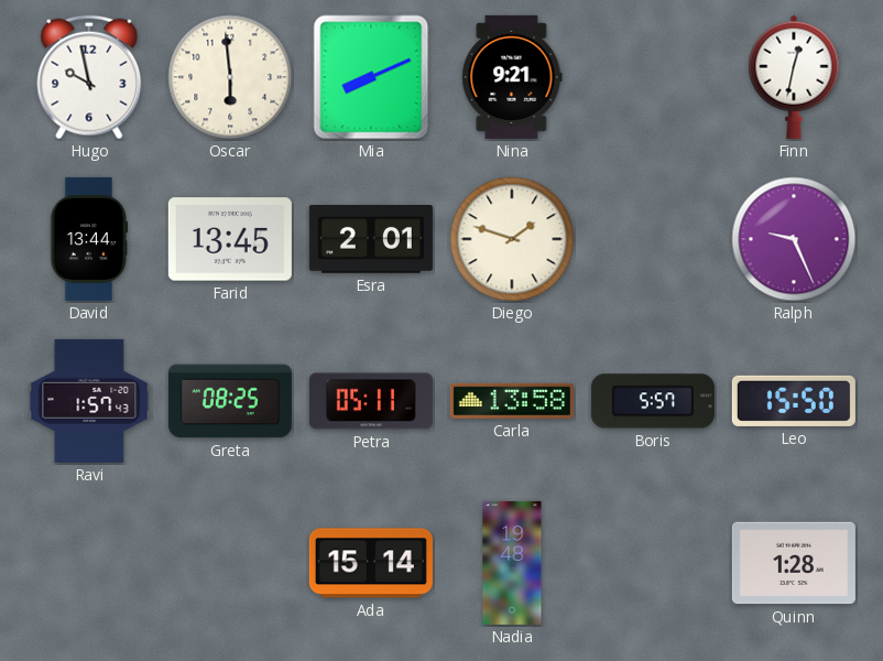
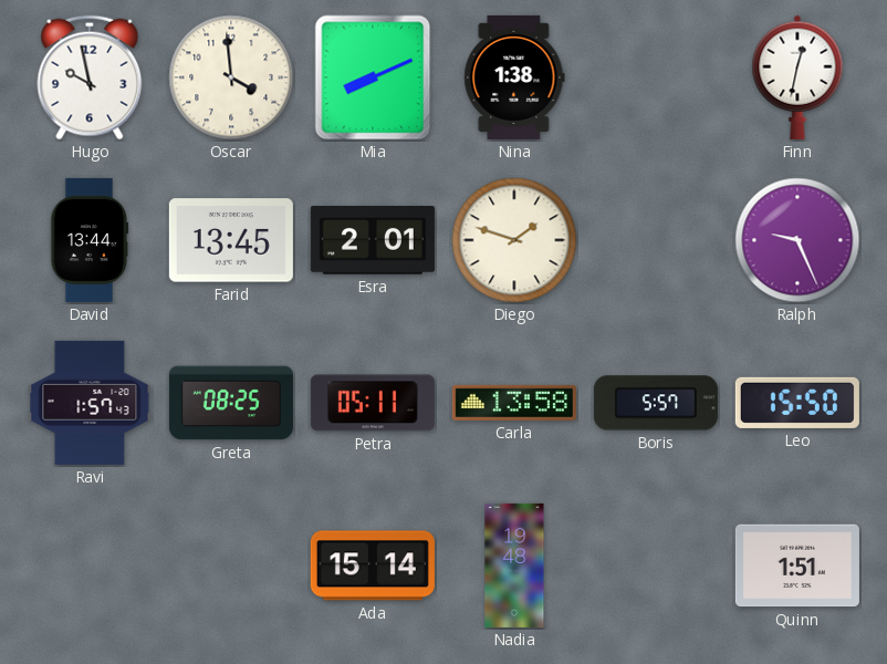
Oscar: 5:59 -> 3:59
Nina: 9:21 -> 1:38
Quinn: 1:28 -> 1:51
